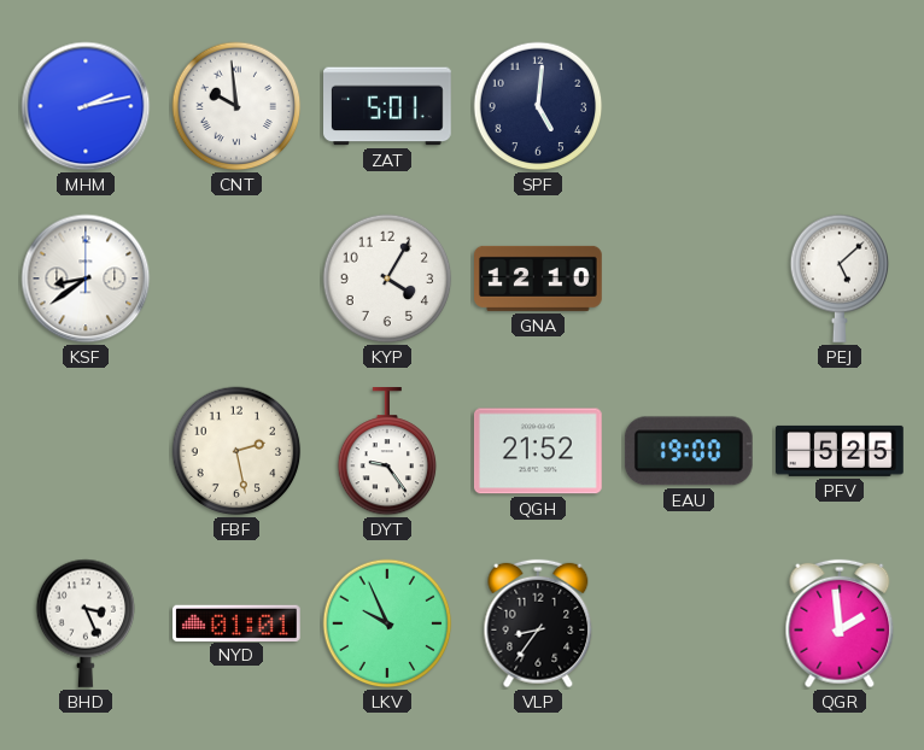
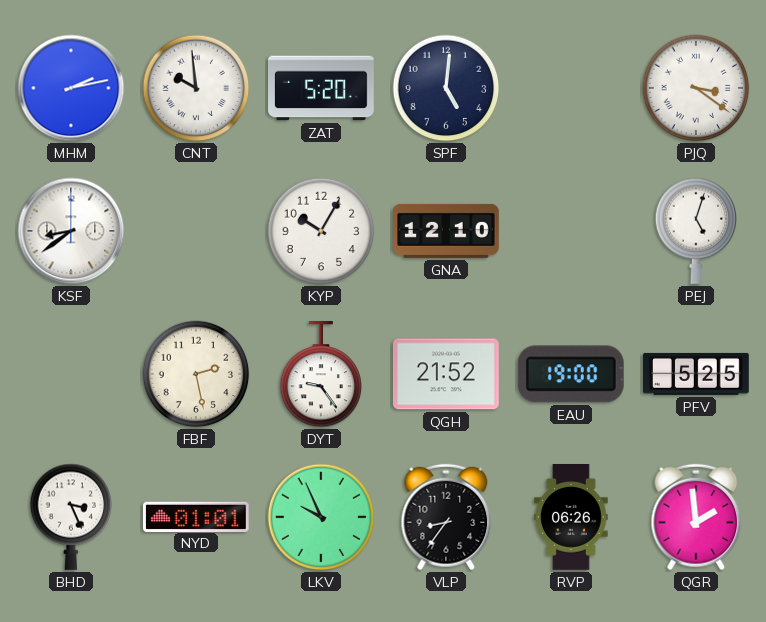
ZAT: 5:01 -> 5:20
PJQ: none -> 3:21
KYP: 4:05 -> 10:05
PEJ: 5:08 -> 5:03
RVP: none -> 06:26
